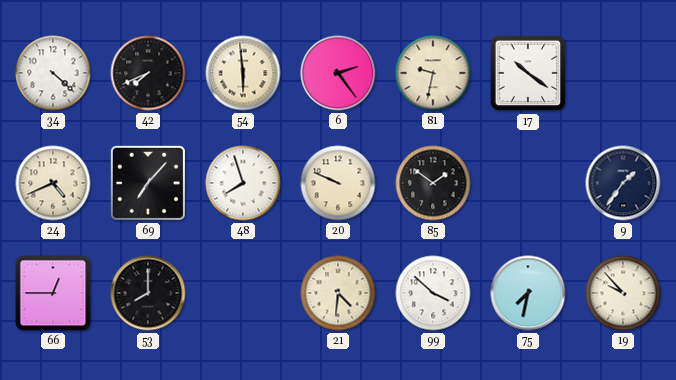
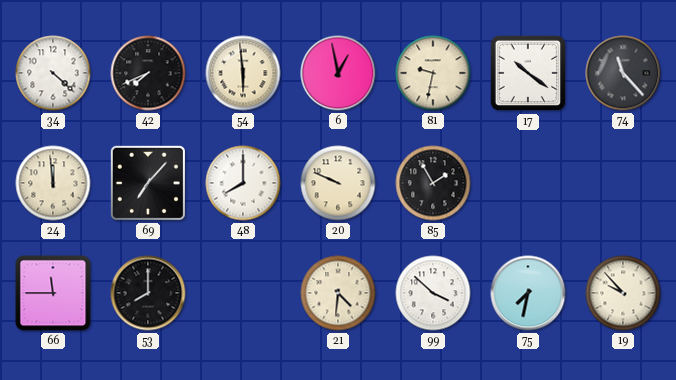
6: 2:24 -> 12:58
74: none -> 11:23
24: 4:41 -> 11:59
48: 7:57 -> 8:00
85: 1:51 -> 1:55
9: 1:36 -> none
66: 12:45 -> 11:45
